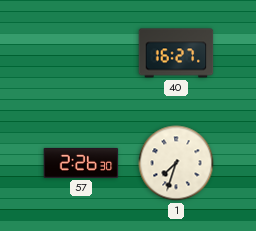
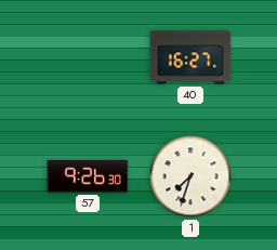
57: 2:26 -> 9:26
